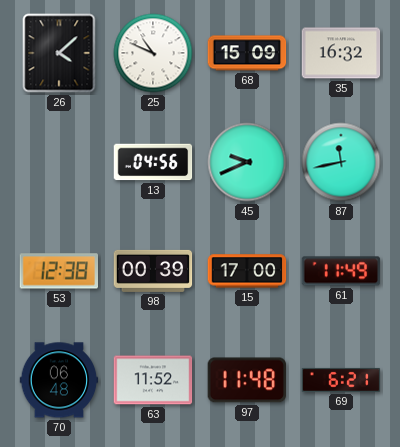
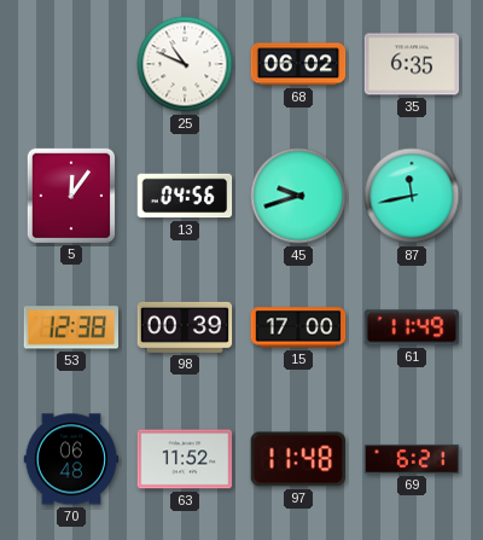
26: 4:08 -> none
68: 15:09 -> 06:02
35: 16:32 -> 6:35
5: none -> 12:06
45: 9:41 -> 9:42
